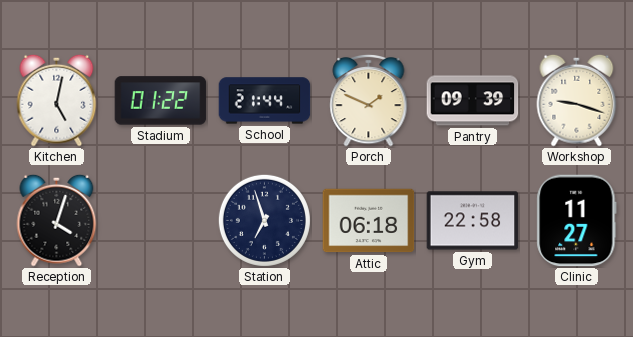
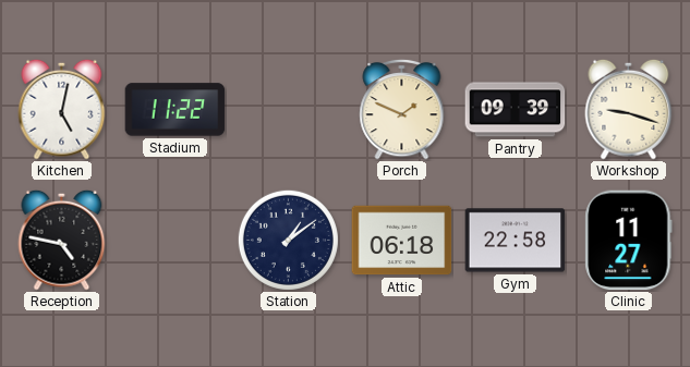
Stadium: 01:22 -> 11:22
School: 21:44 -> none
Reception: 4:03 -> 4:47
Station: 6:57 -> 1:09
